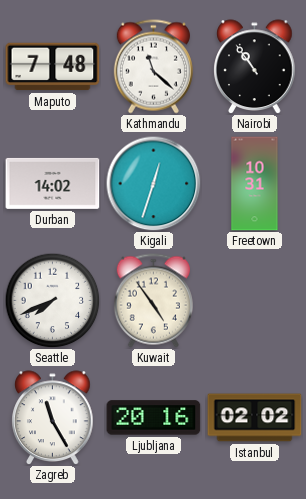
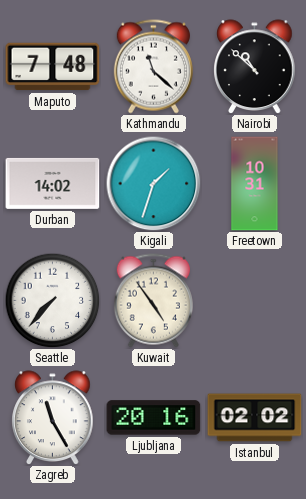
Nairobi: 10:54 -> 10:52
Kigali: 12:33 -> 1:33
Seattle: 7:41 -> 7:37
